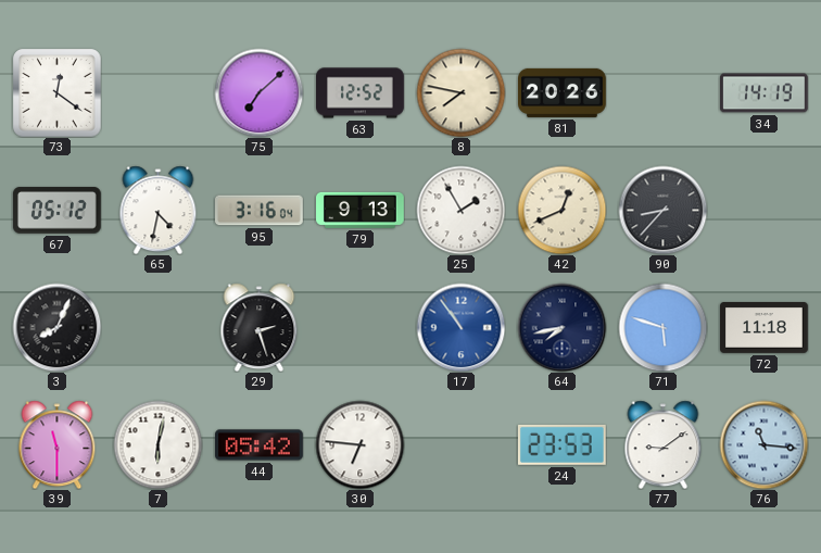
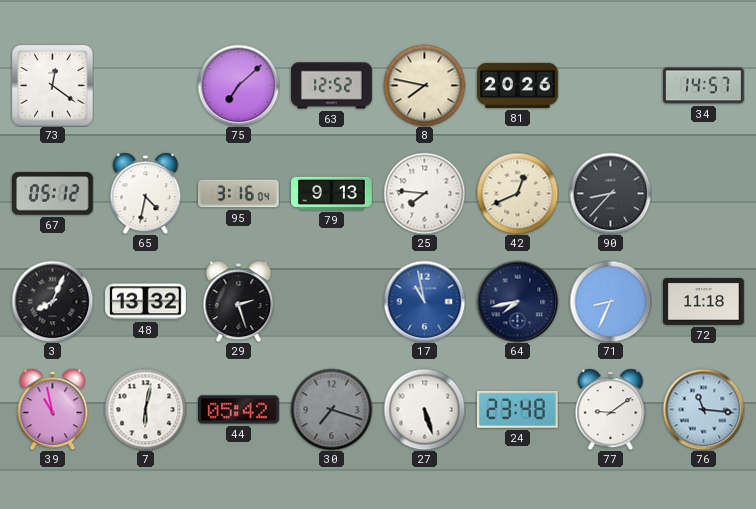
34: 14:19 -> 14:57
25: 1:55 -> 7:46
48: none -> 13:32
17: 10:54 -> 10:58
71: 5:48 -> 8:34
39: 11:30 -> 10:58
30: 6:46 -> 7:18
30 dial: white -> grey
27: none -> 5:27
24: 23:53 -> 23:48
